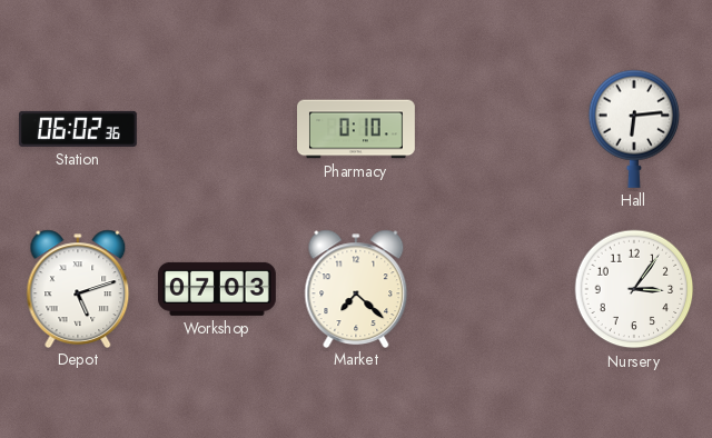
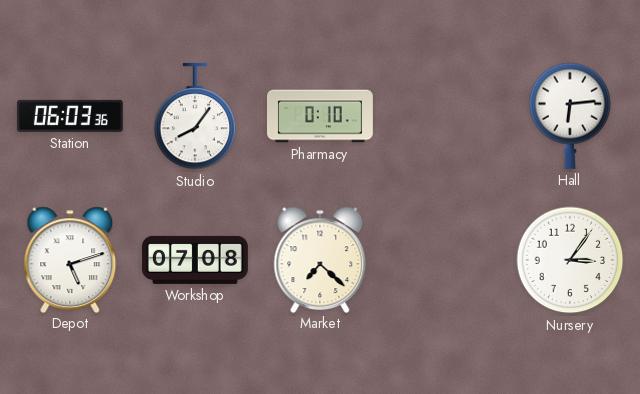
Station: 06:02 -> 06:03
Studio: none -> 8:06
Workshop: 07:03 -> 07:08
